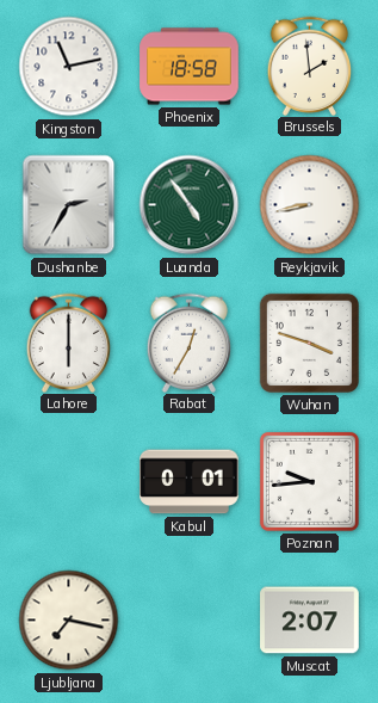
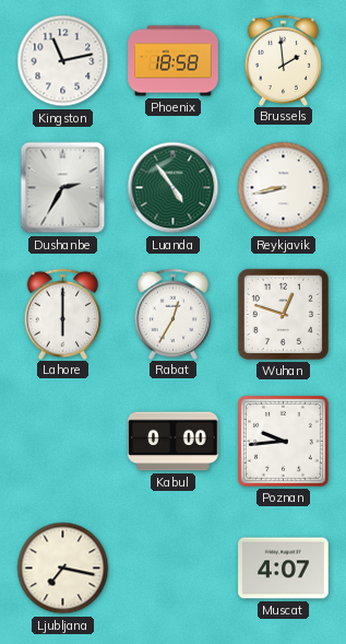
Wuhan: 3:48 -> 12:48
Kabul: 0:01 -> 0:00
Muscat: 2:07 -> 4:07
